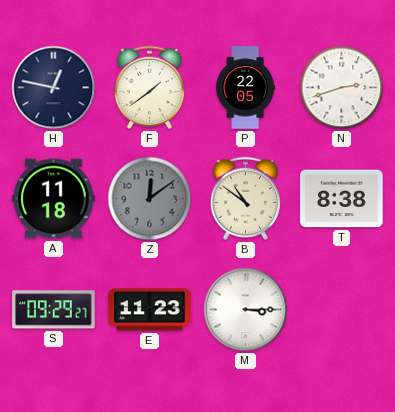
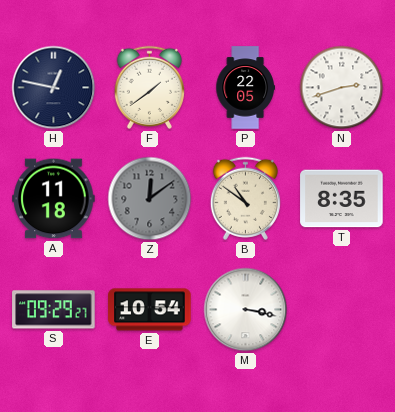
T: 8:38 -> 8:35
E: 11:23 -> 10:54
M: 3:15 -> 3:17
